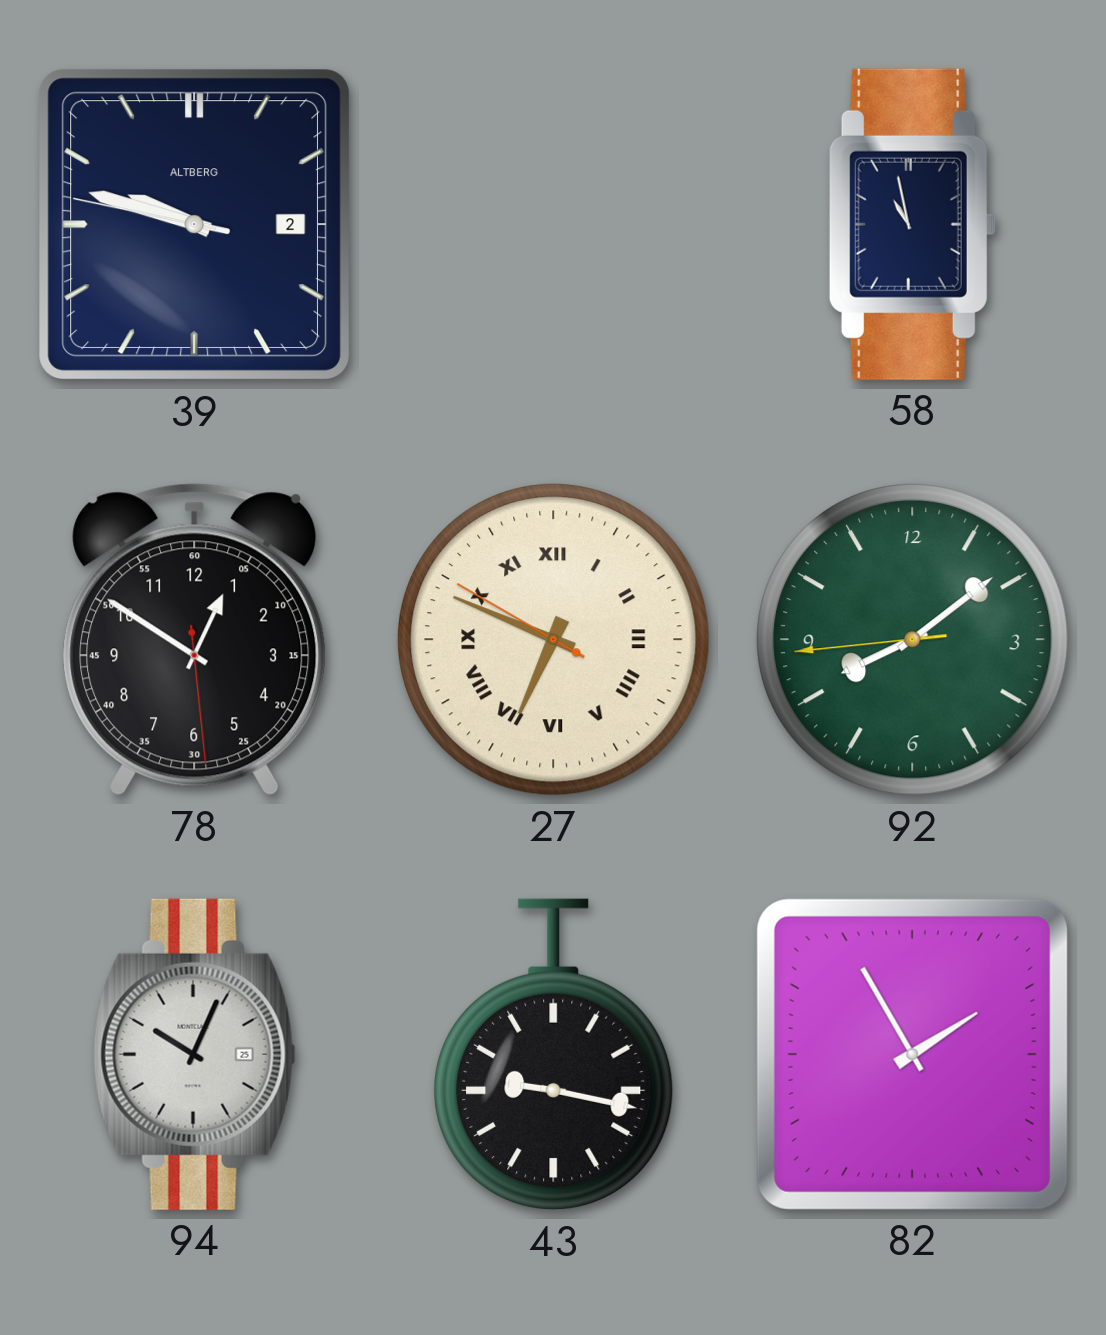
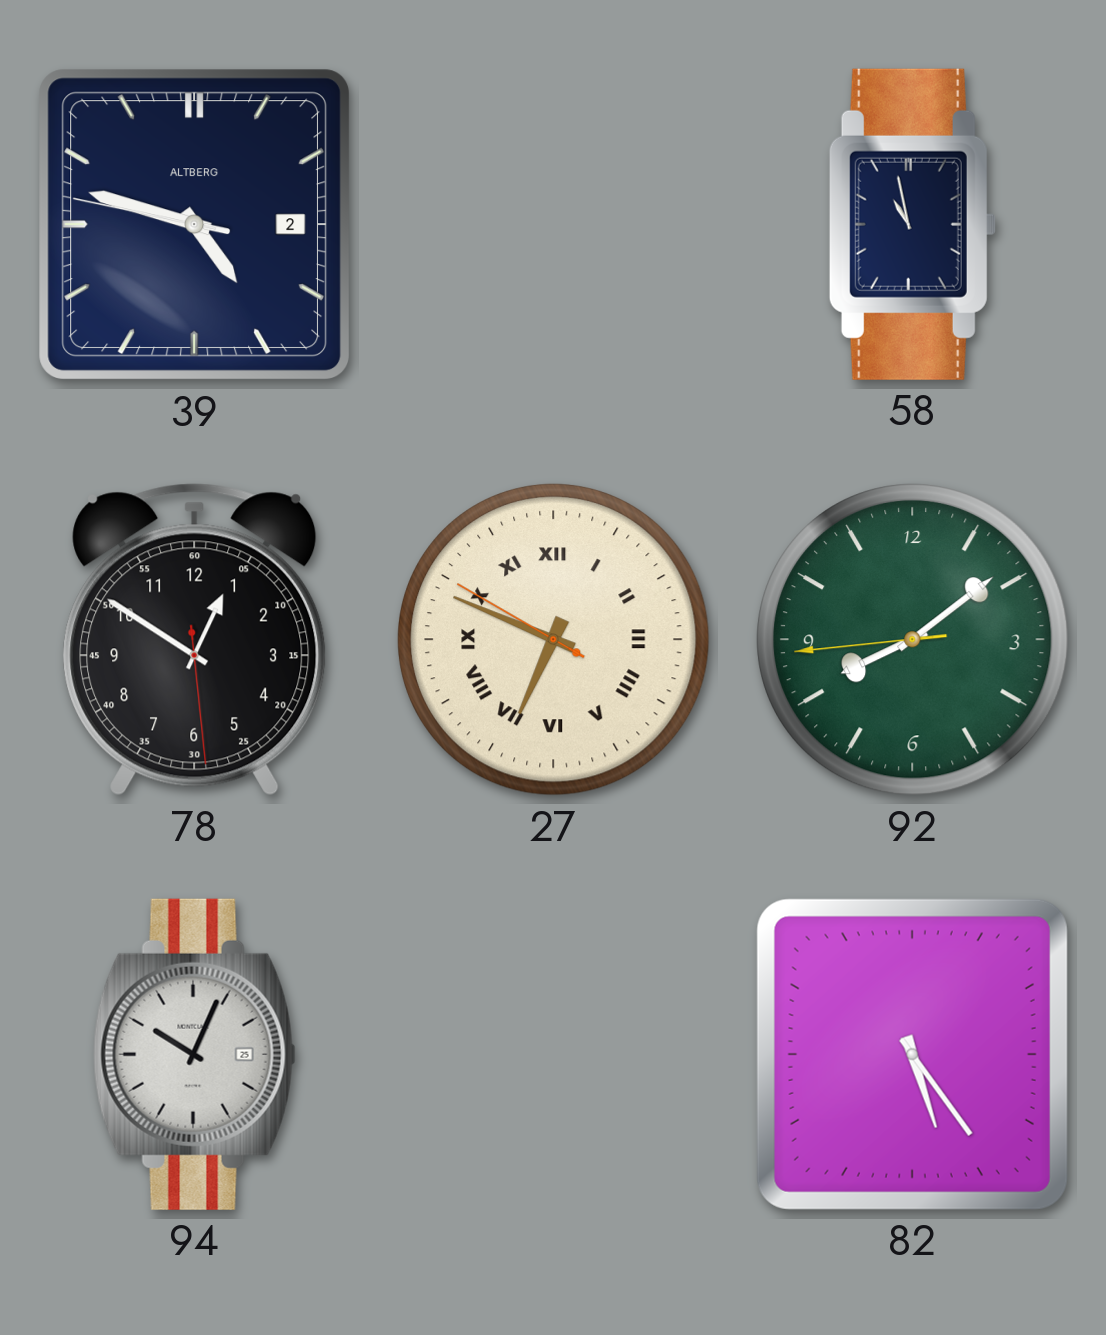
39: 9:47 -> 4:47
43: 9:17 -> none
82: 1:55 -> 5:24
